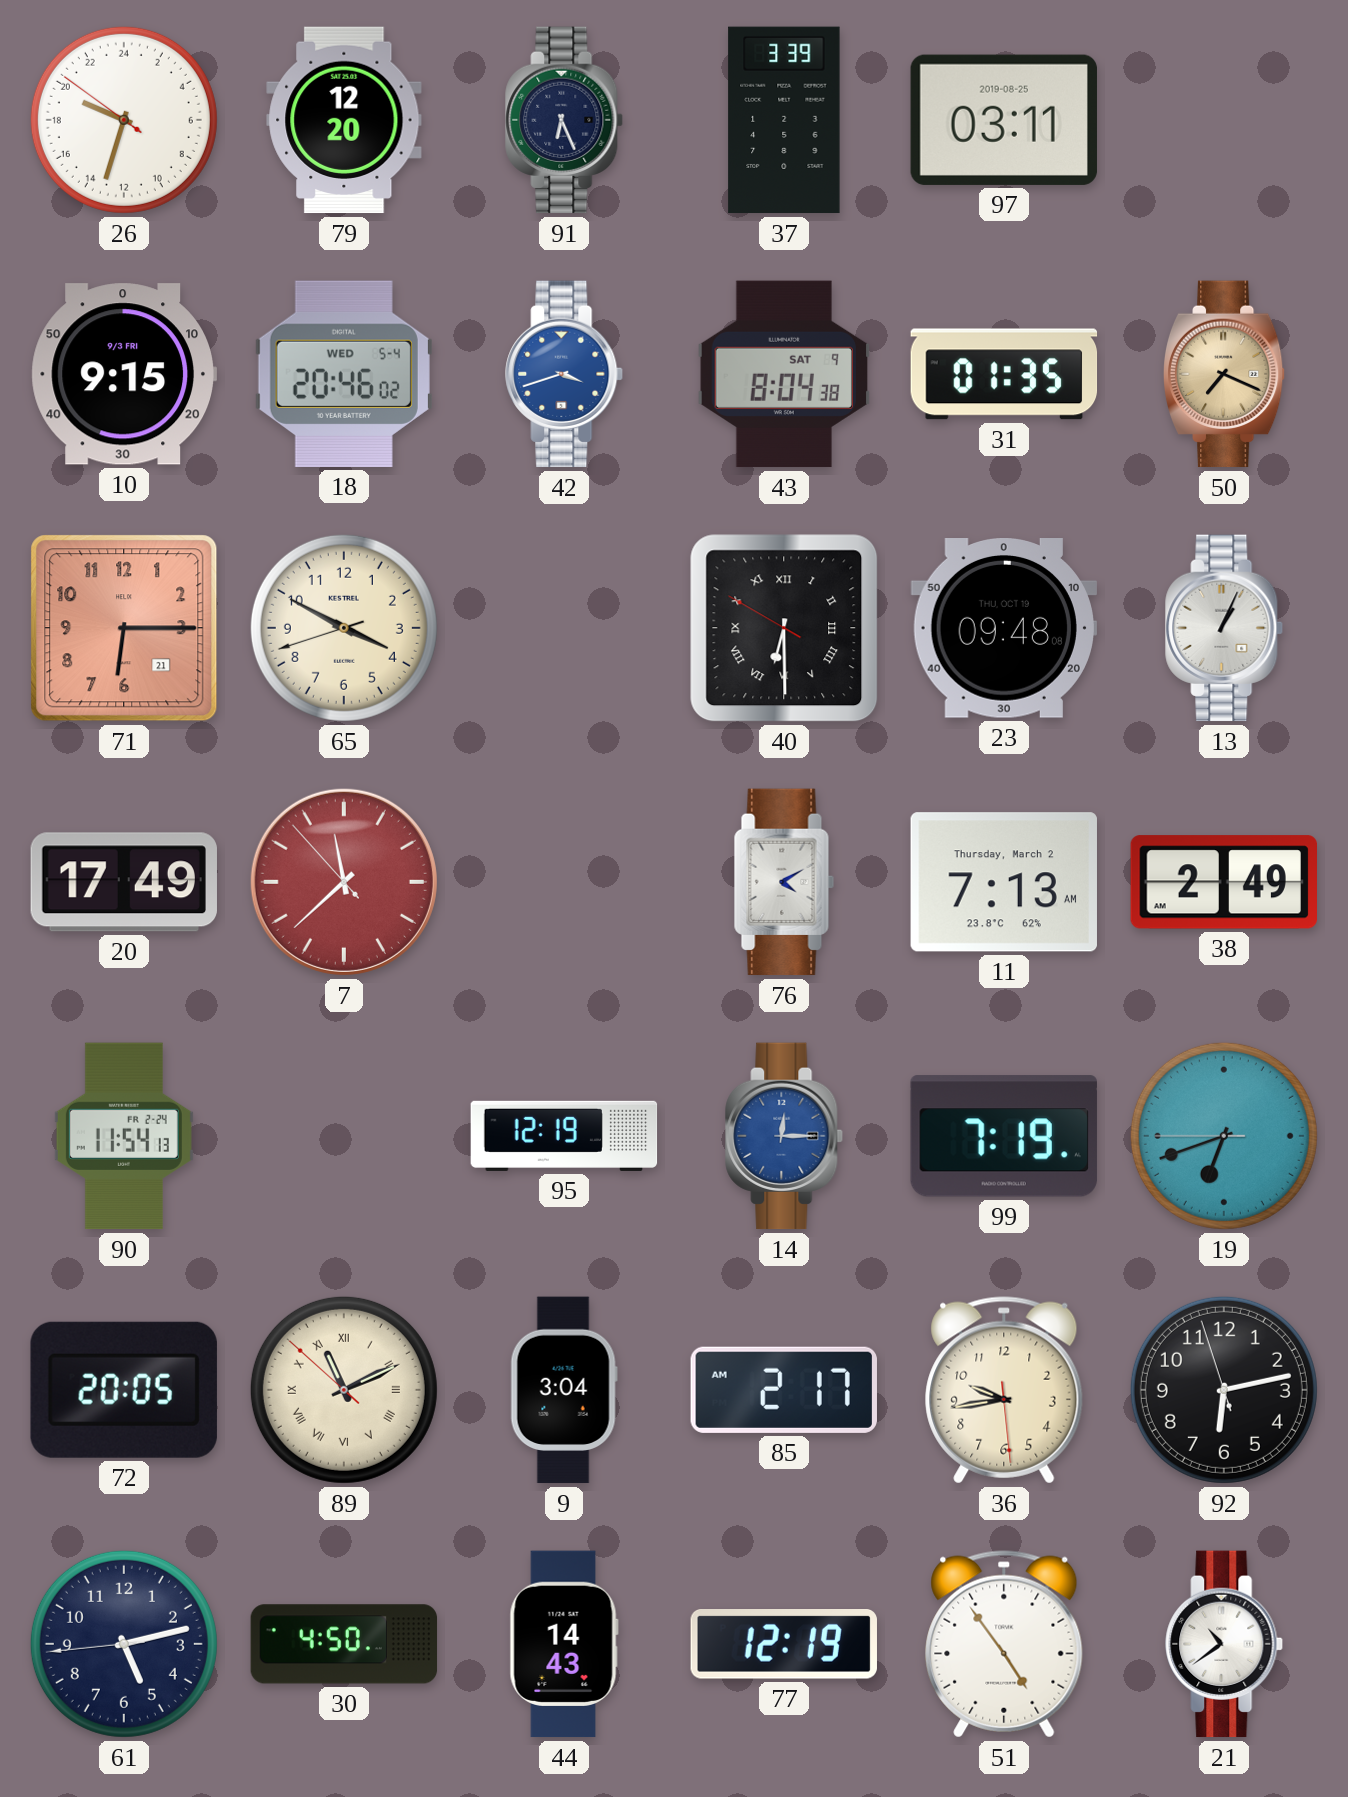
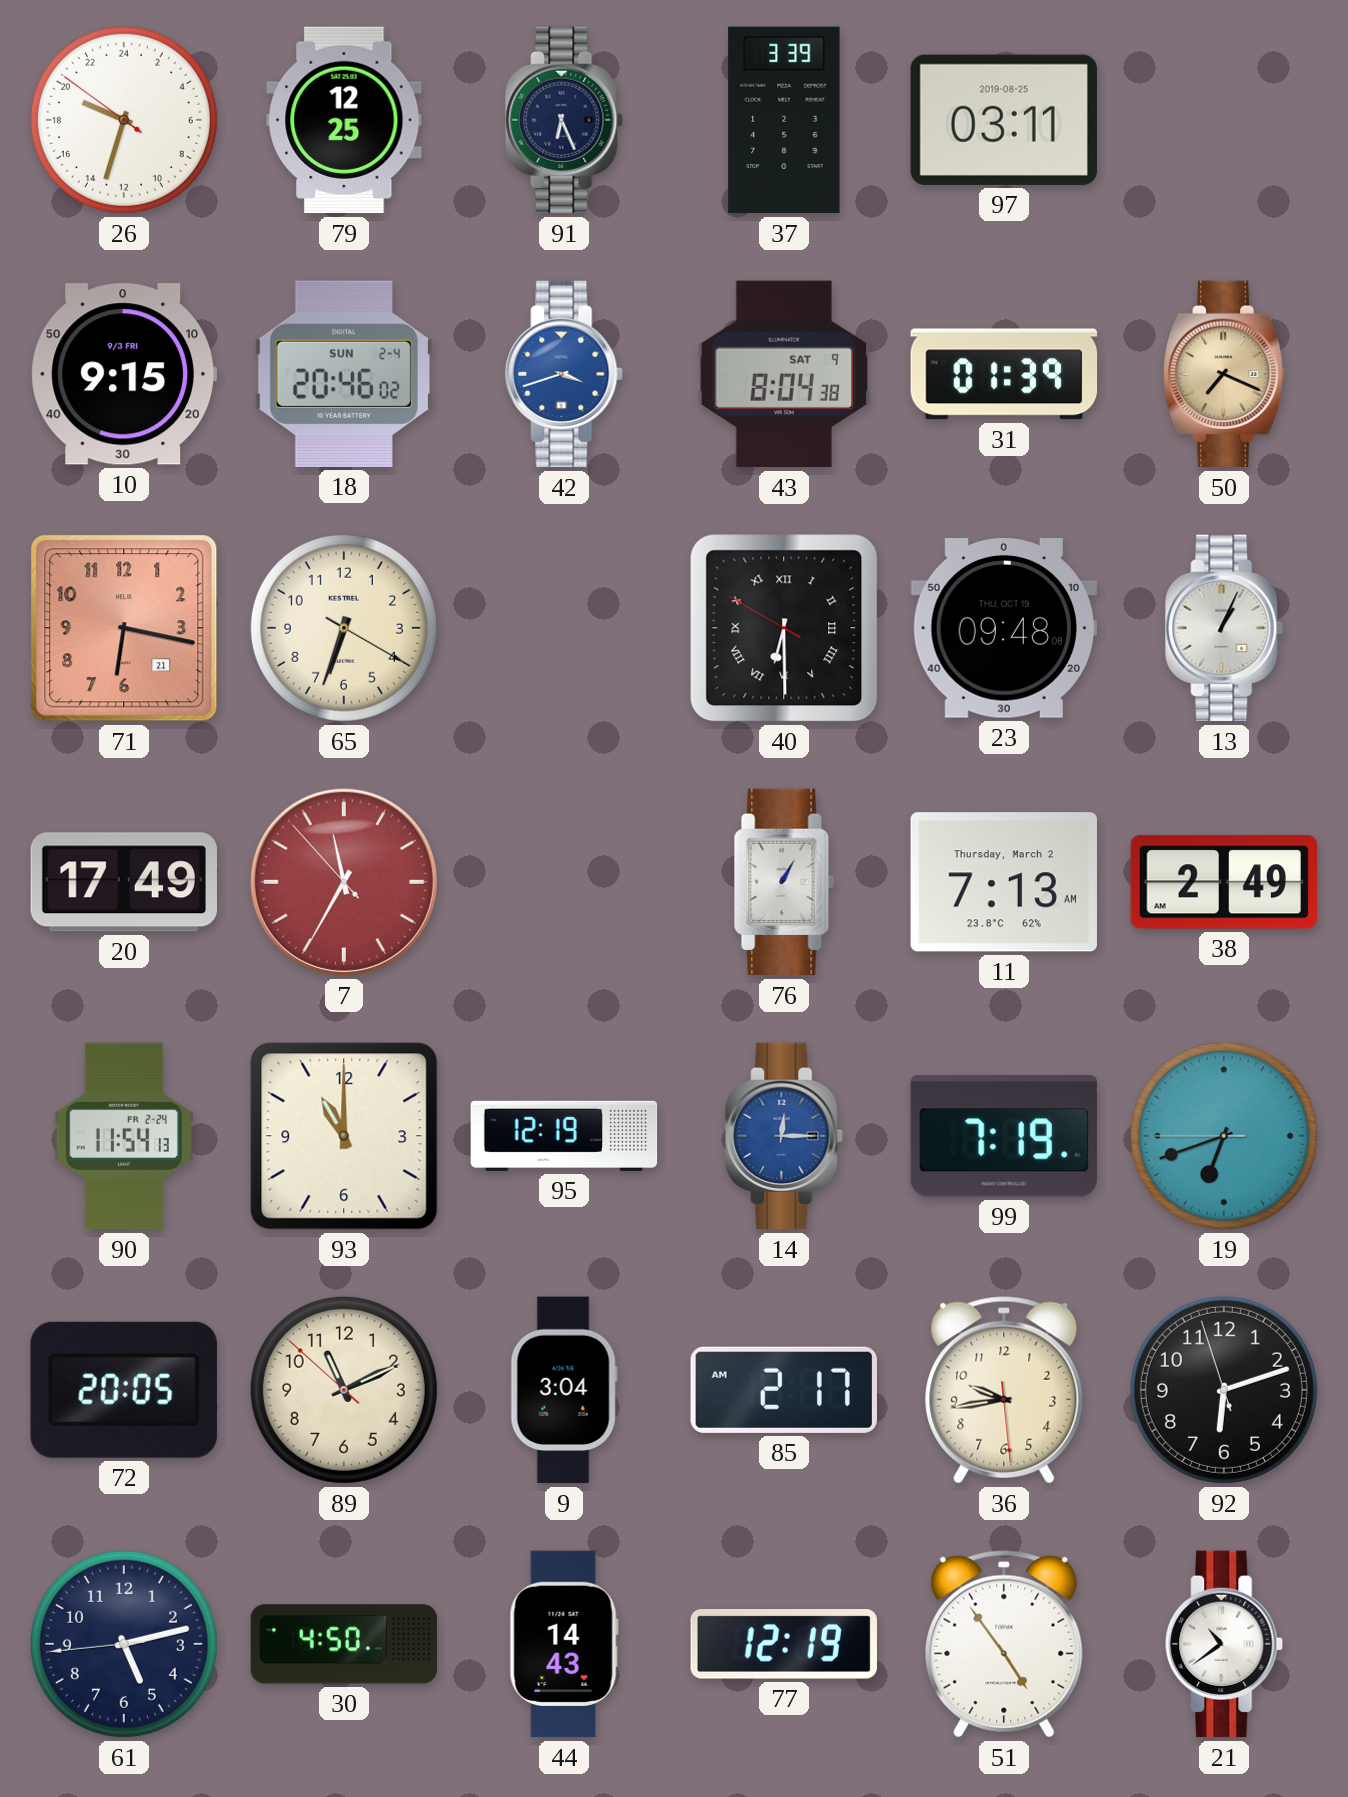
79: 12:20 -> 12:25
18 date: WED 5-4 -> SUN 2-4
31: 01:35 -> 01:39
71: 6:15 -> 6:17
65: 3:49 -> 6:33
7: 11:37 -> 11:34
76: 4:10 -> 1:05
93: none -> 11:00
89 numerals: Roman -> Arabic
92: 6:12 -> 6:11
